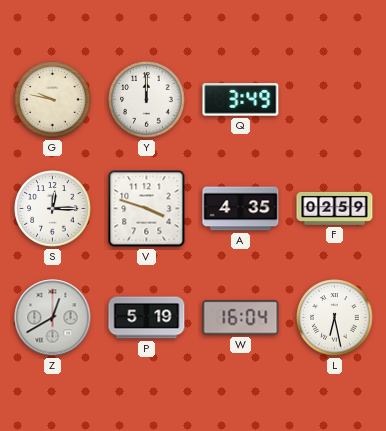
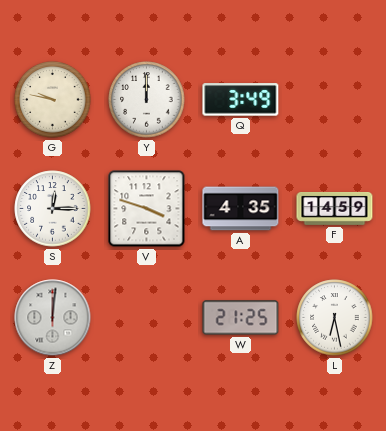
F: 02:59 -> 14:59
Z: 12:40 -> 12:01
P: 5:19 -> none
W: 16:04 -> 21:25
